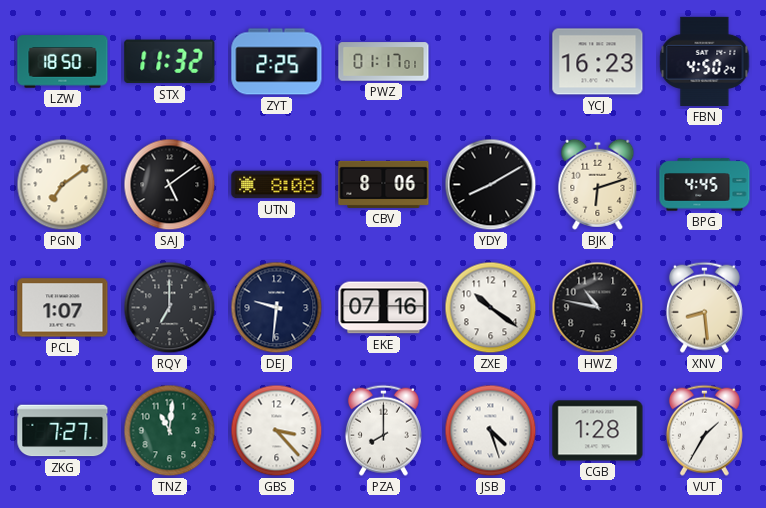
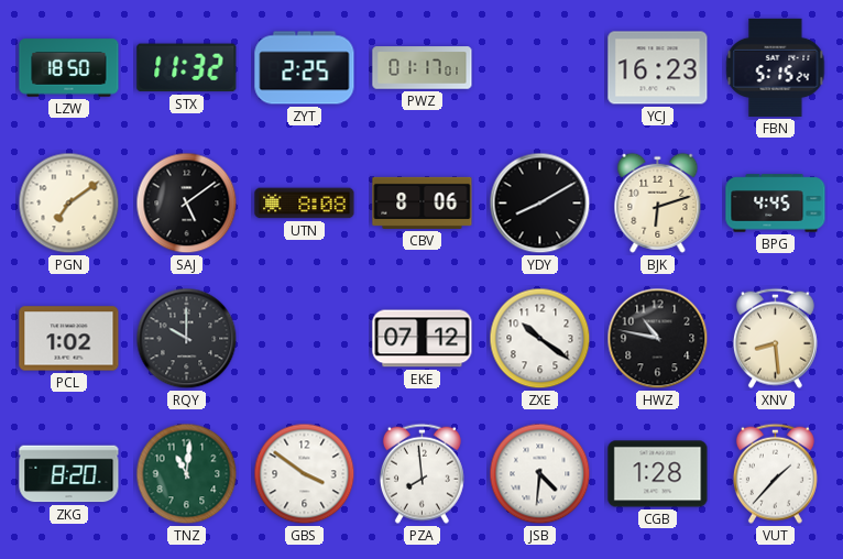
FBN: 4:50 -> 5:15
PCL: 1:07 -> 1:02
RQY: 7:00 -> 10:00
DEJ: 9:31 -> none
EKE: 07:16 -> 07:12
ZKG: 7:27 -> 8:20
GBS: 3:23 -> 3:51
PZA: 8:00 -> 7:59
JSB: 4:27 -> 4:31
VUT: 1:35 -> 1:37
